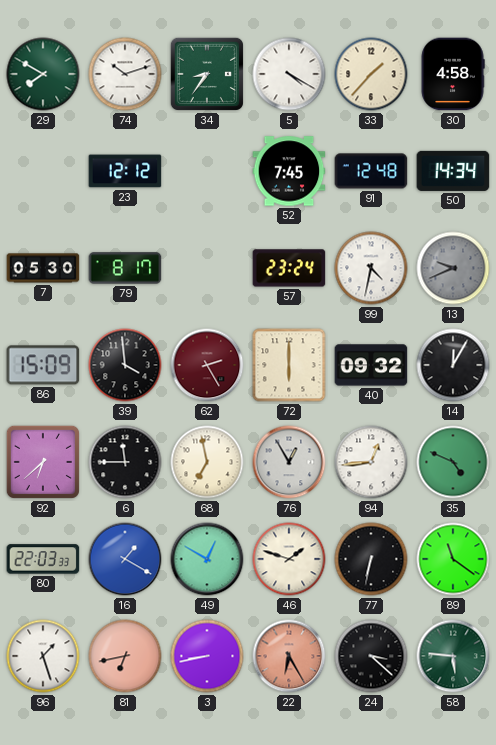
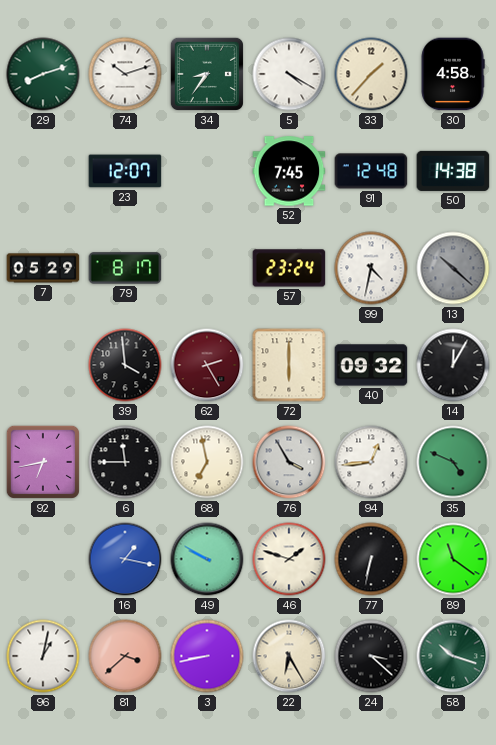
29: 7:50 -> 8:12
23: 12:12 -> 12:07
50: 14:34 -> 14:38
7: 05:30 -> 05:29
13: 9:41 -> 10:22
86: 15:09 -> none
92: 6:38 -> 6:43
76: 12:55 -> 3:55
80: 22:03 -> none
16: 1:20 -> 1:17
49: 12:50 -> 9:50
96: 1:27 -> 1:02
81: 6:43 -> 3:38
22 dial: salmon -> cream
58: 5:46 -> 10:18
